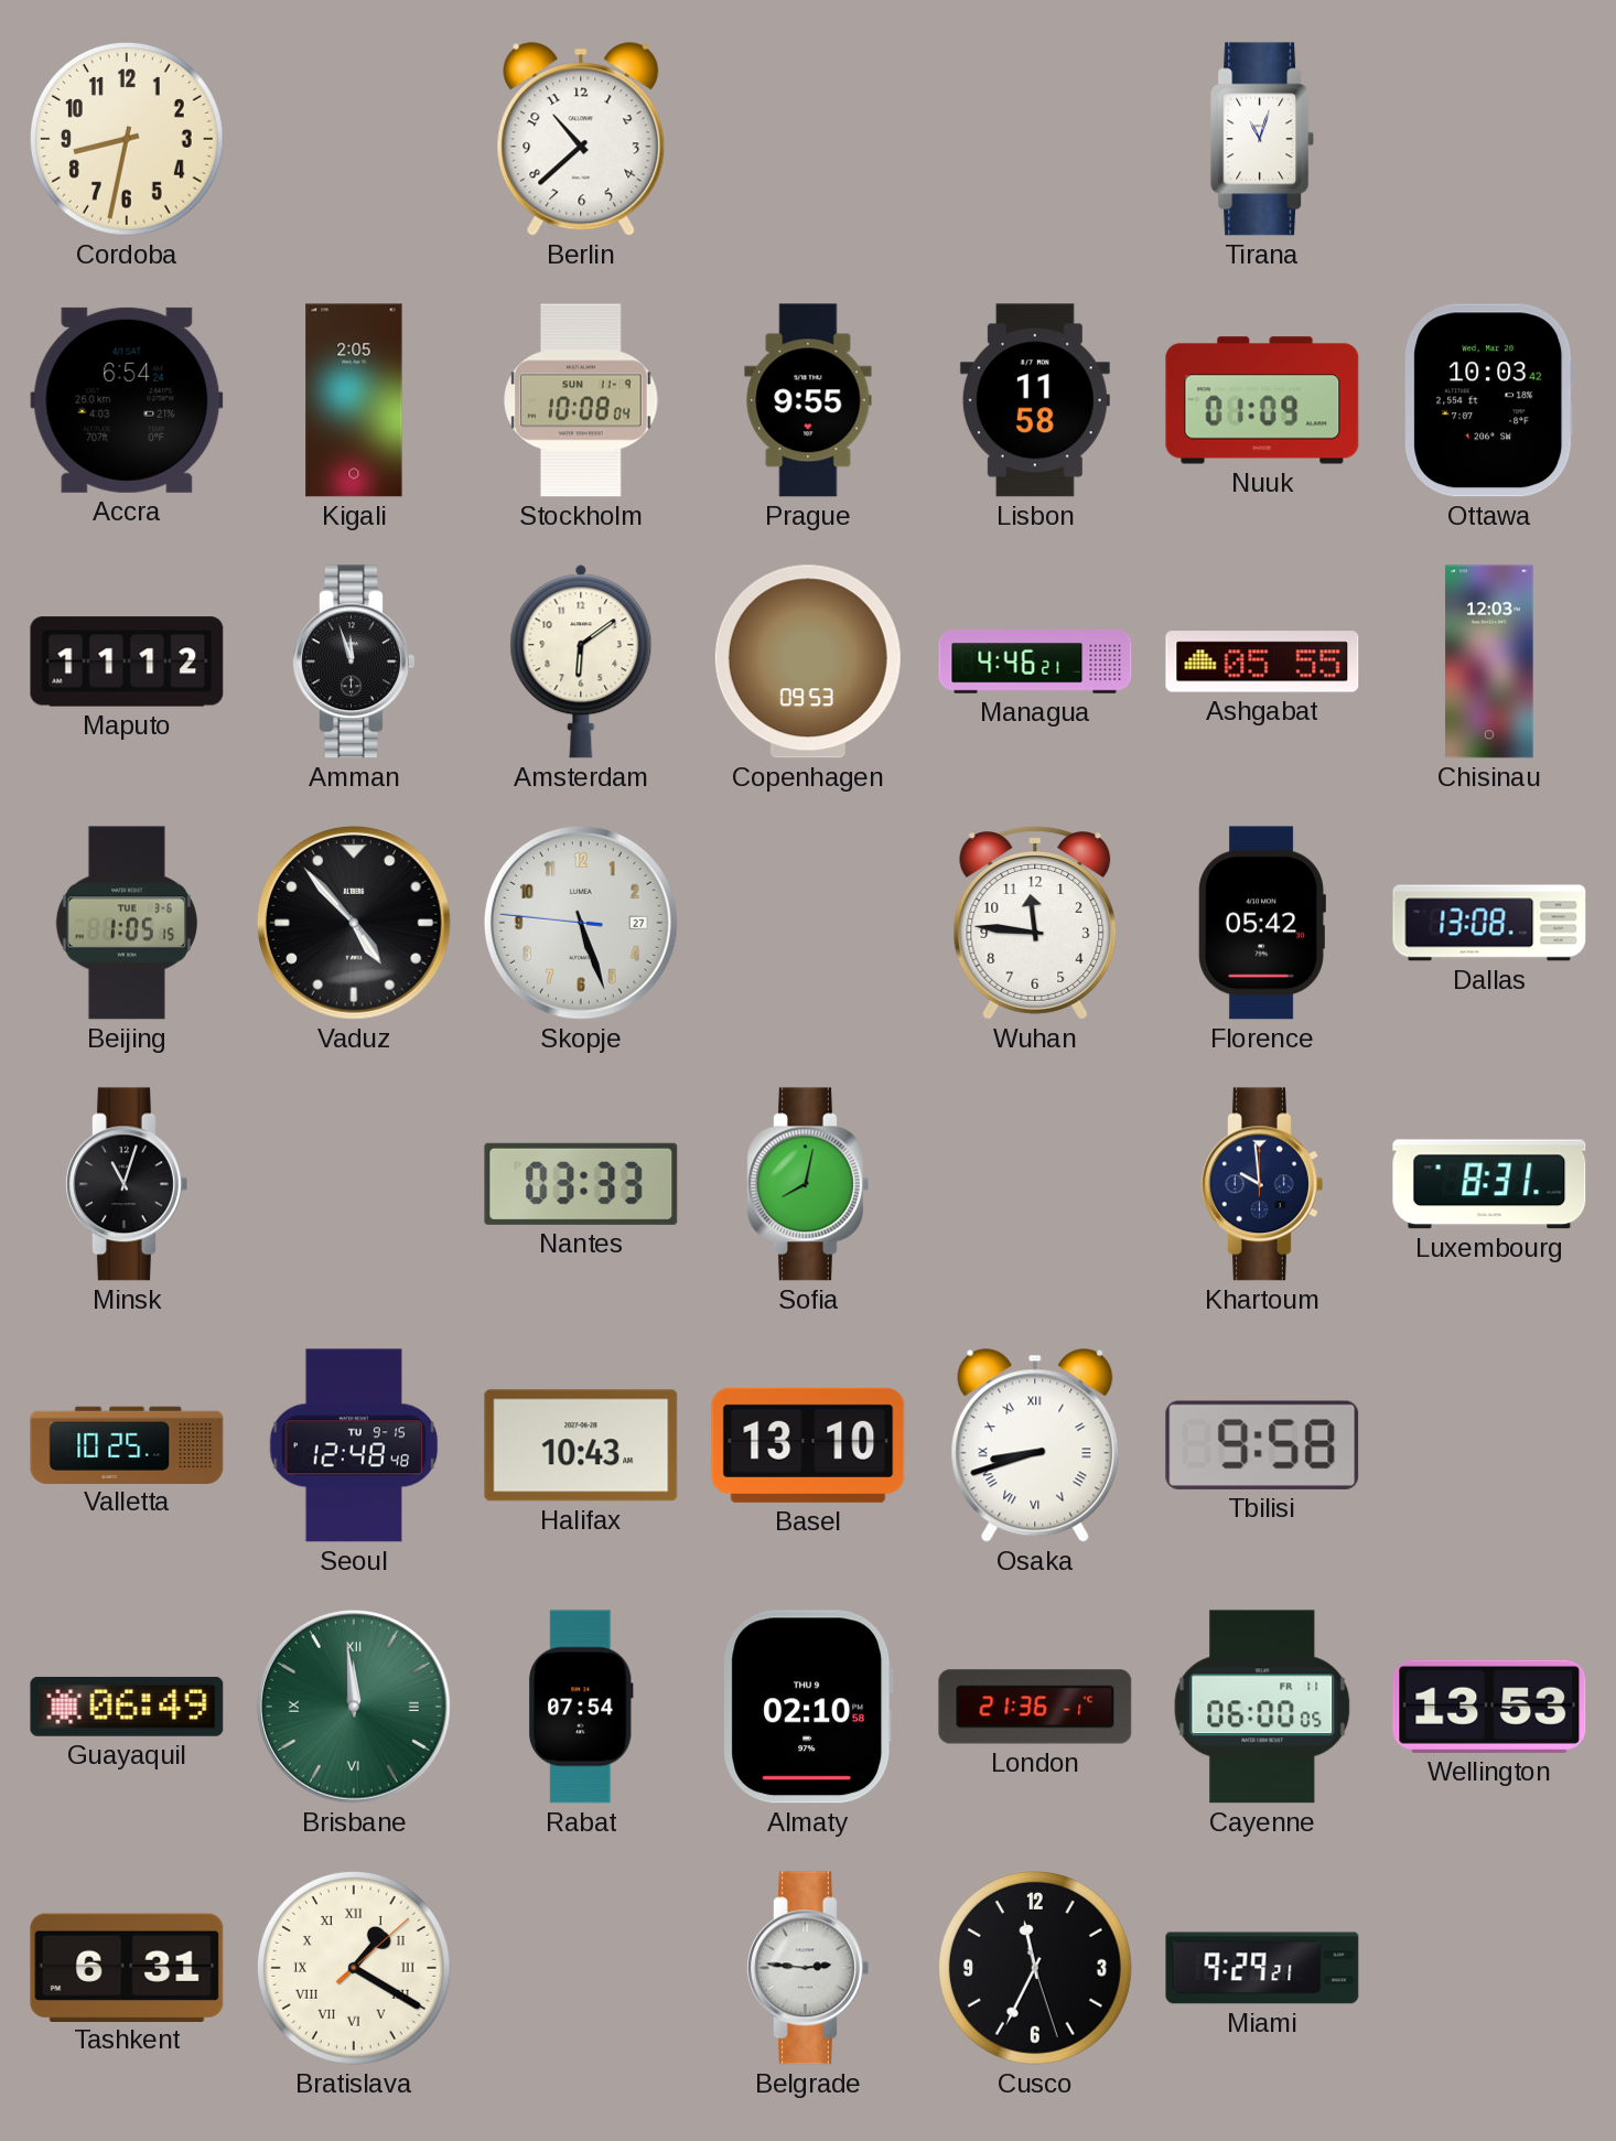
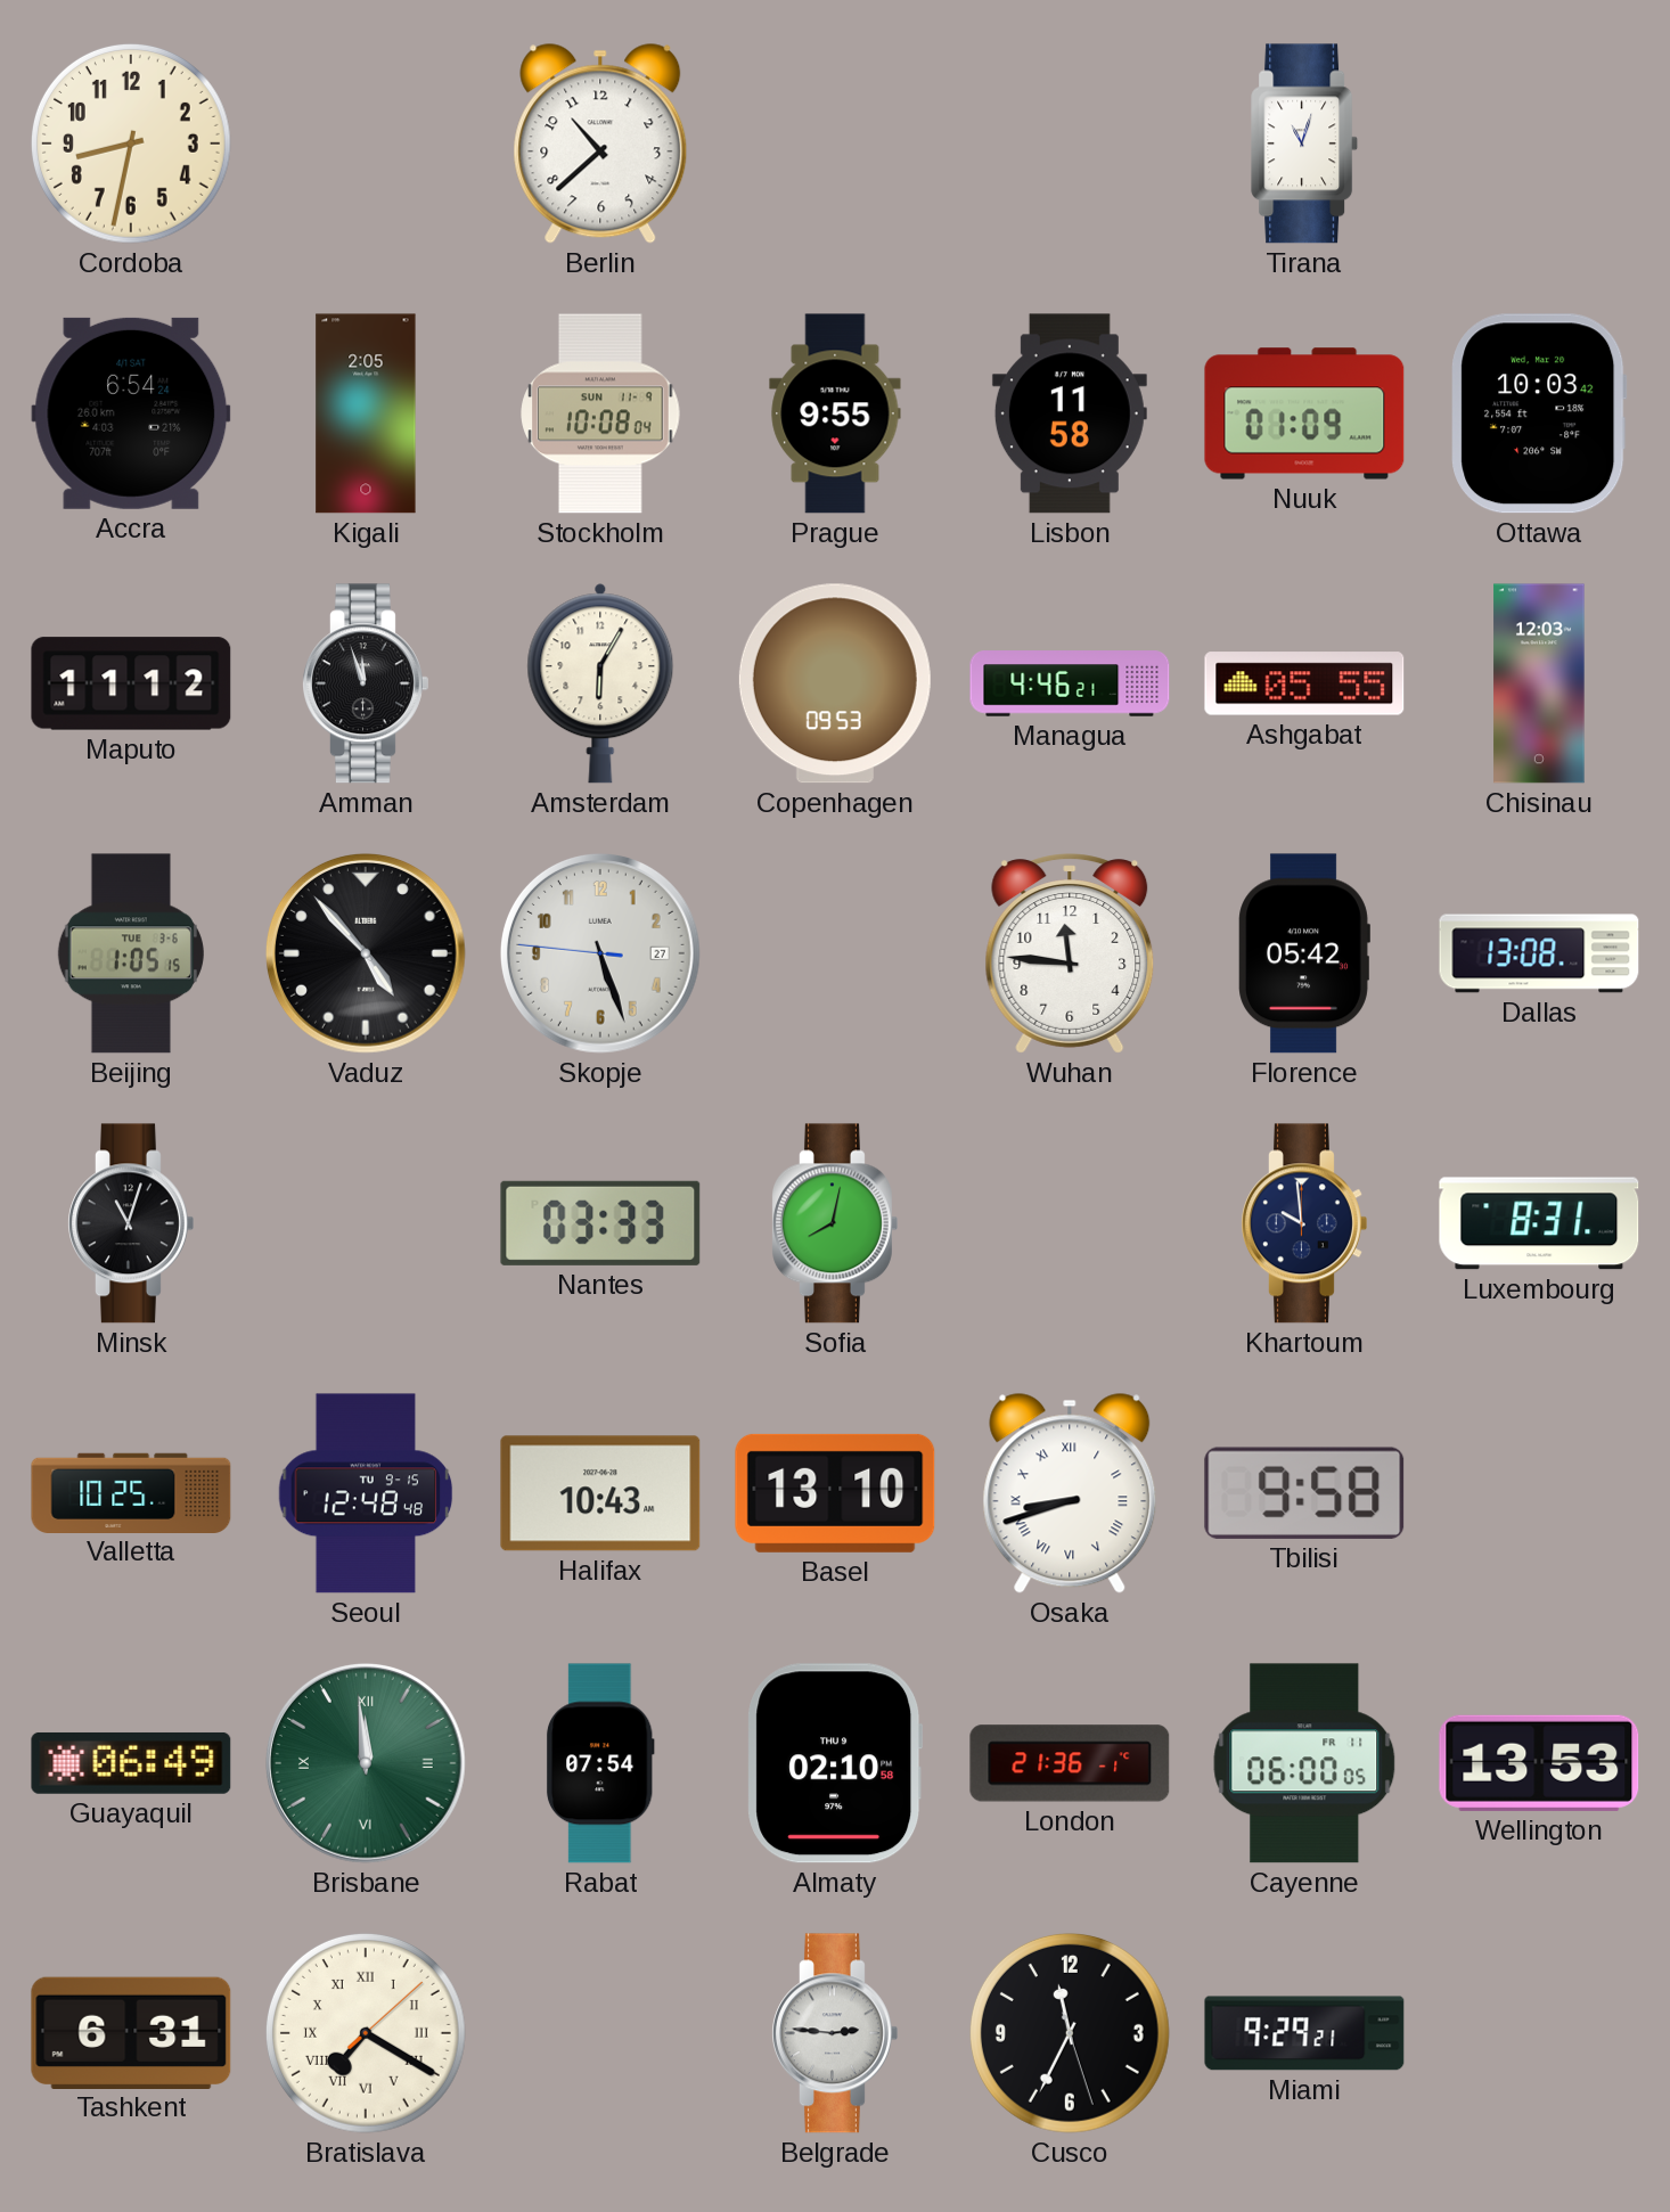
Amsterdam: 6:09 -> 6:05
Bratislava: 1:20 -> 7:20
